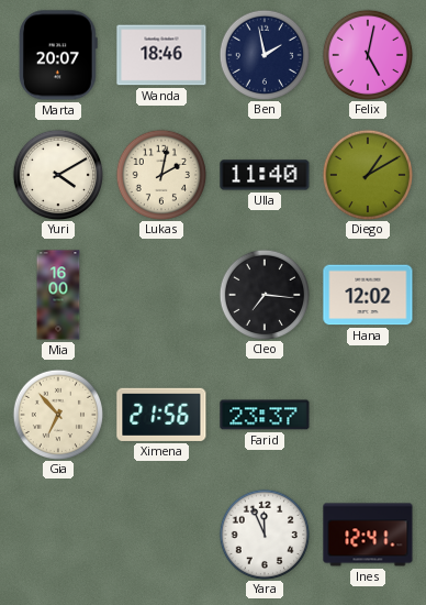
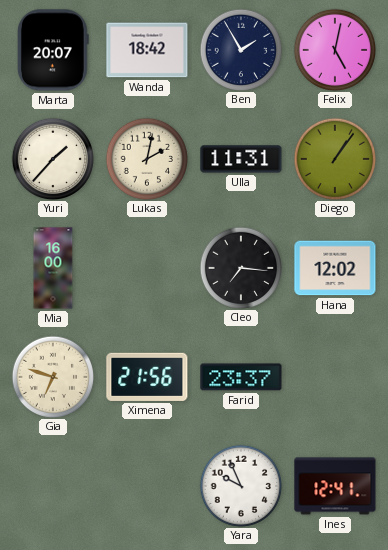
Wanda: 18:46 -> 18:42
Ben: 1:58 -> 1:55
Yuri: 4:10 -> 1:37
Ulla: 11:40 -> 11:31
Diego: 1:10 -> 1:06
Gia: 6:53 -> 6:48
Yara: 11:56 -> 9:56
